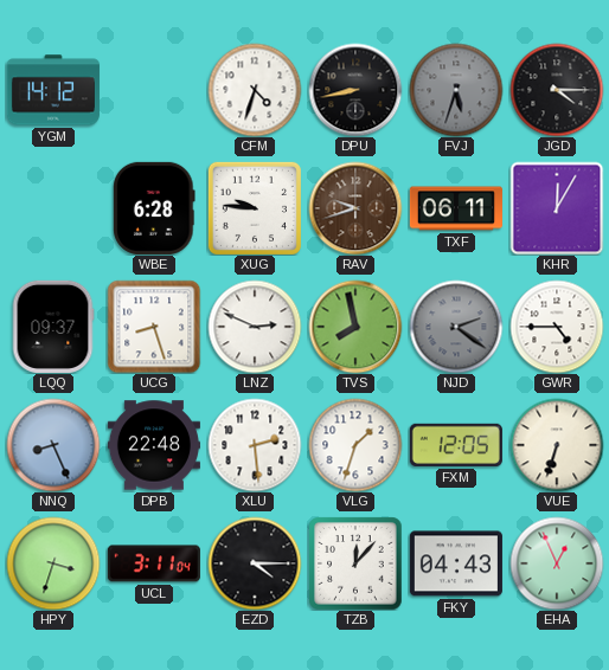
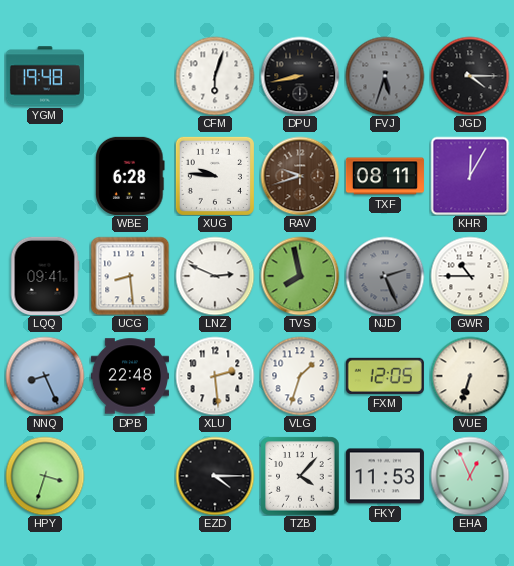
YGM: 14:12 -> 19:48
CFM: 4:33 -> 6:03
TXF: 06:11 -> 08:11
LQQ: 09:37 -> 09:41
UCG: 8:27 -> 8:29
NJD: 2:21 -> 2:26
GWR: 4:45 -> 10:45
UCL: 3:11 -> none
TZB: 12:07 -> 4:07
FKY: 04:43 -> 11:53
